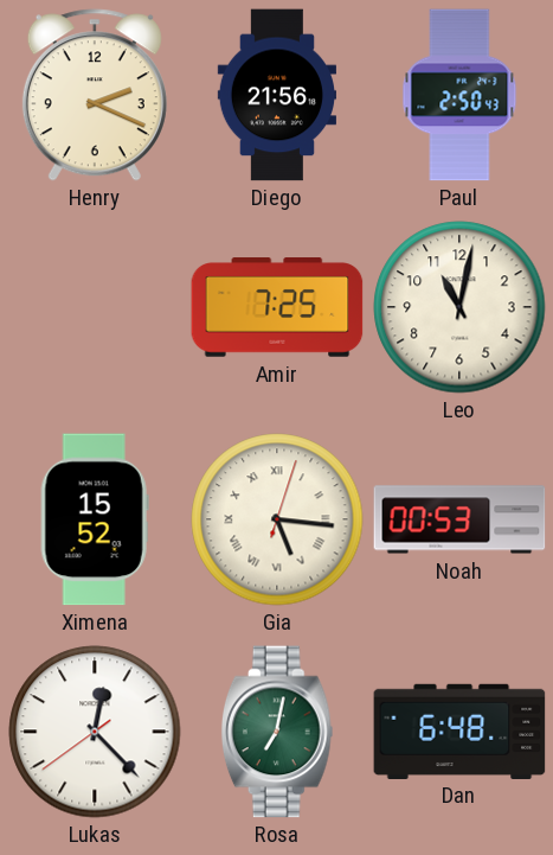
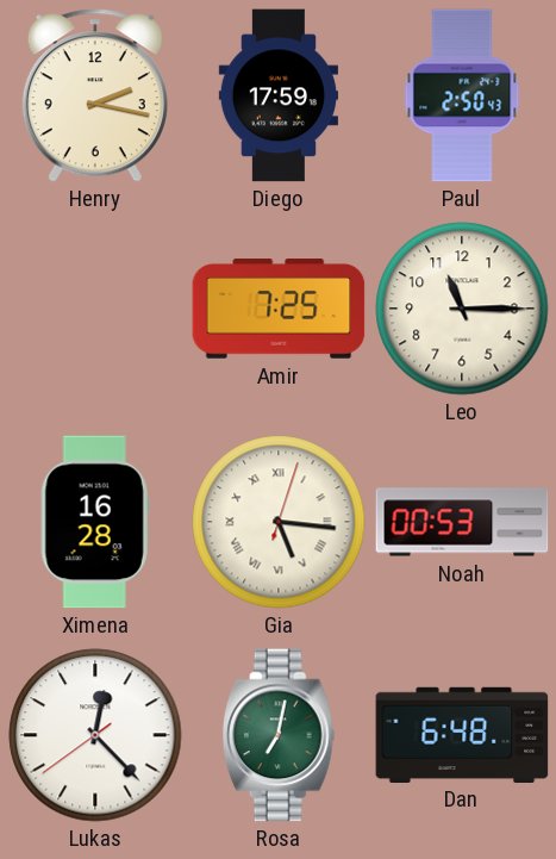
Henry: 2:19 -> 2:17
Diego: 21:56 -> 17:59
Leo: 11:02 -> 11:15
Ximena: 15:52 -> 16:28
